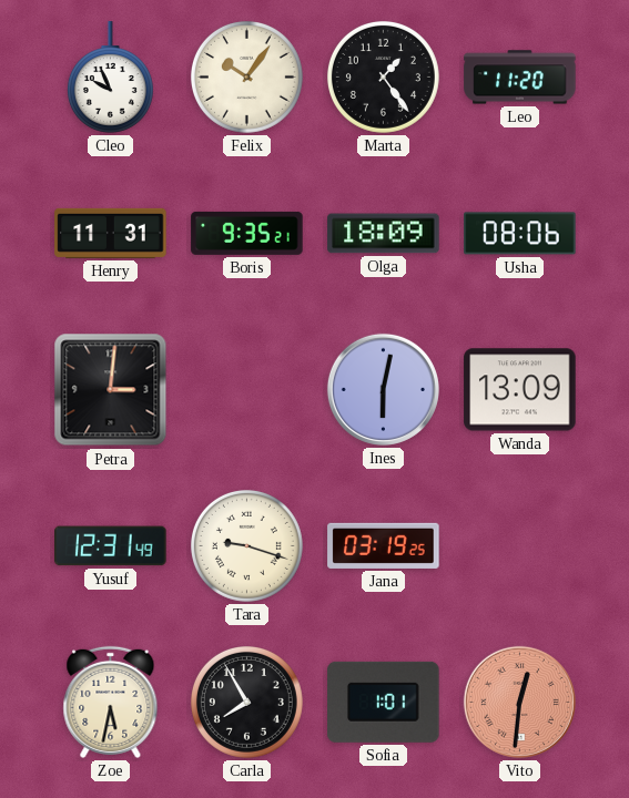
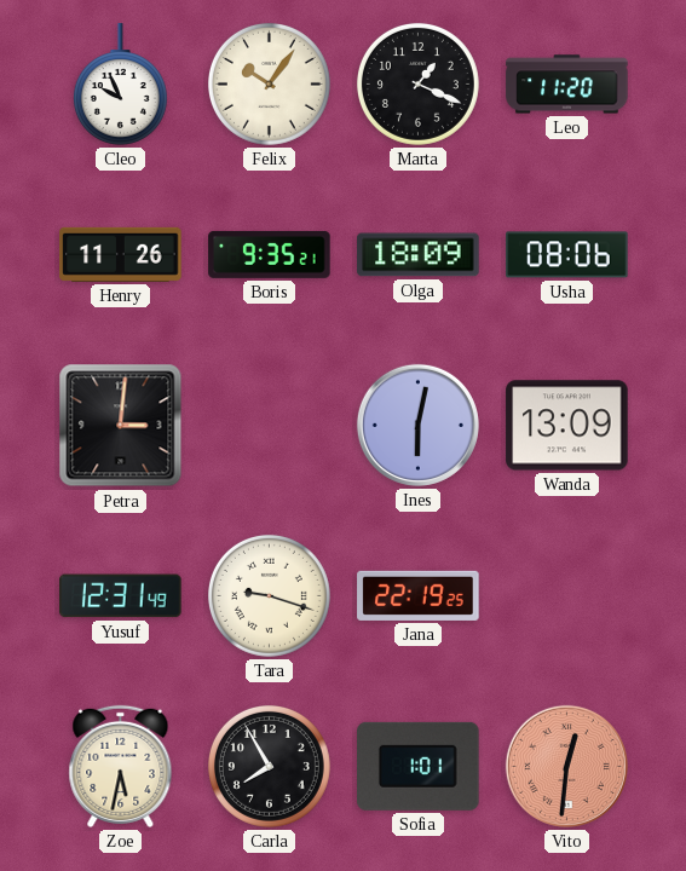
Marta: 1:24 -> 1:19
Henry: 11:31 -> 11:26
Jana: 03:19 -> 22:19
